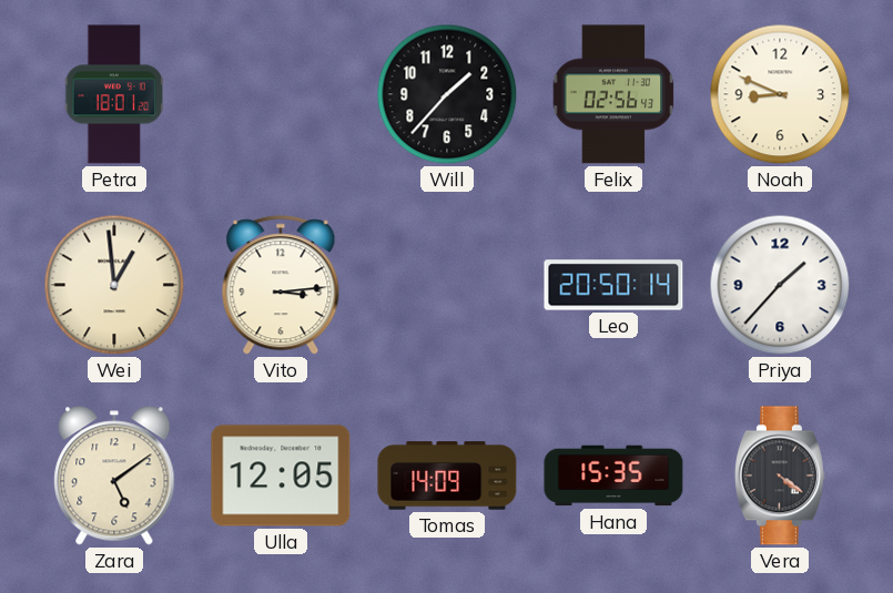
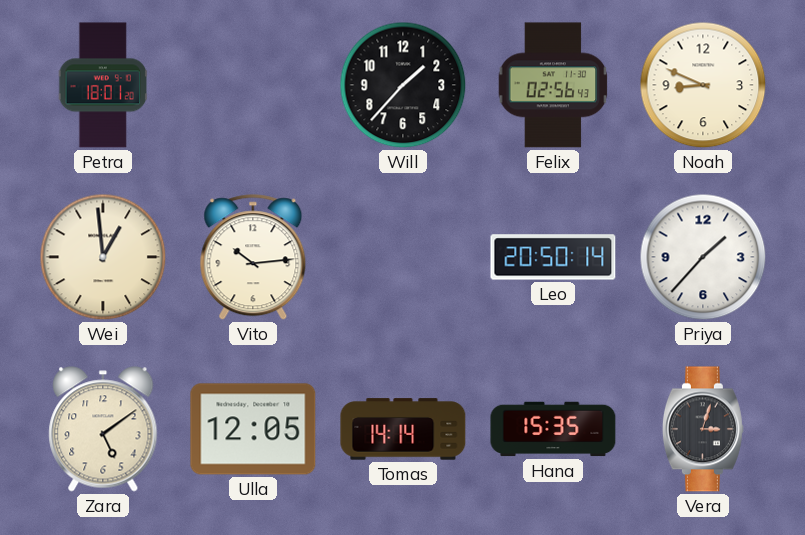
Vito: 3:14 -> 10:14
Tomas: 14:09 -> 14:14
Vera: 4:21 -> 3:03
